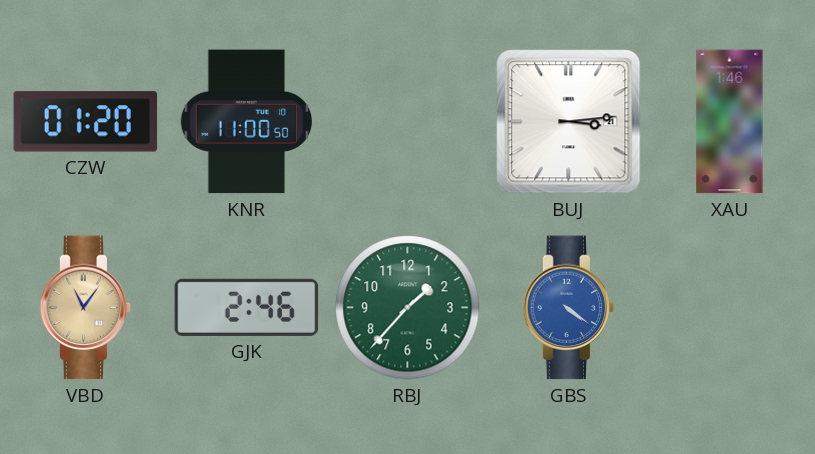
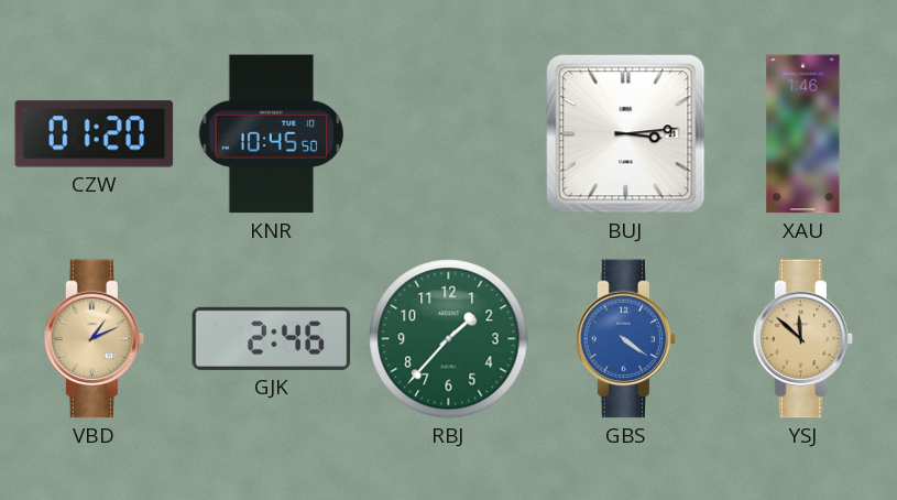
KNR: 11:00 -> 10:45
VBD: 11:06 -> 1:11
YSJ: none -> 11:52
